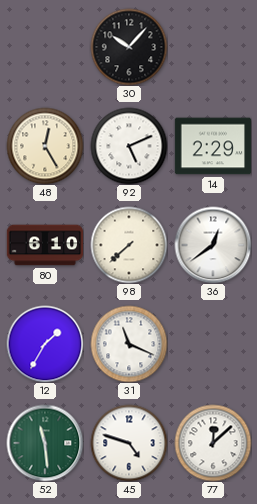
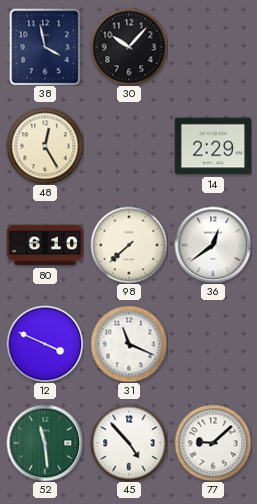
38: none -> 3:58
92: 5:11 -> none
12: 1:35 -> 3:49
45: 4:48 -> 4:53
77: 12:08 -> 9:08
